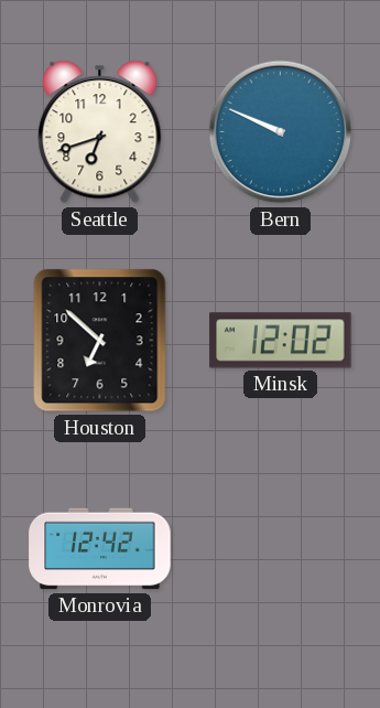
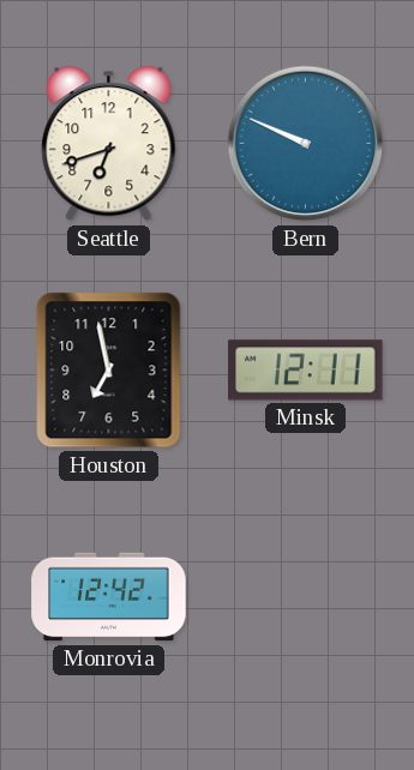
Houston: 6:52 -> 6:58
Minsk: 12:02 -> 12:11
